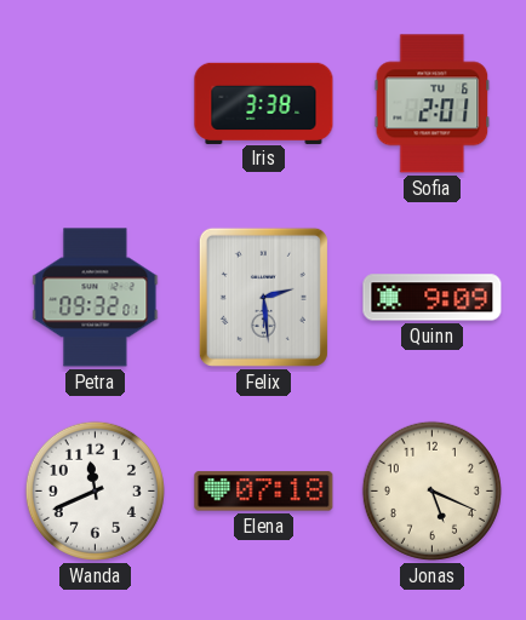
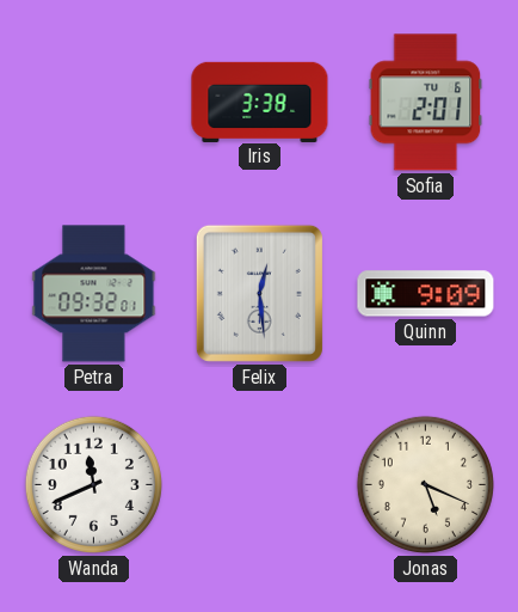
Felix: 2:29 -> 12:29
Elena: 07:18 -> none
